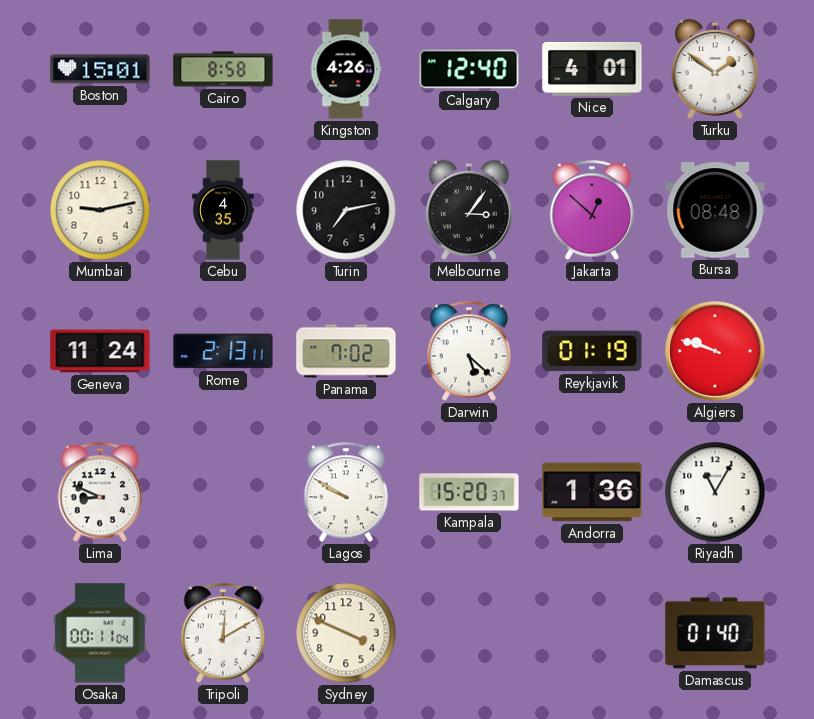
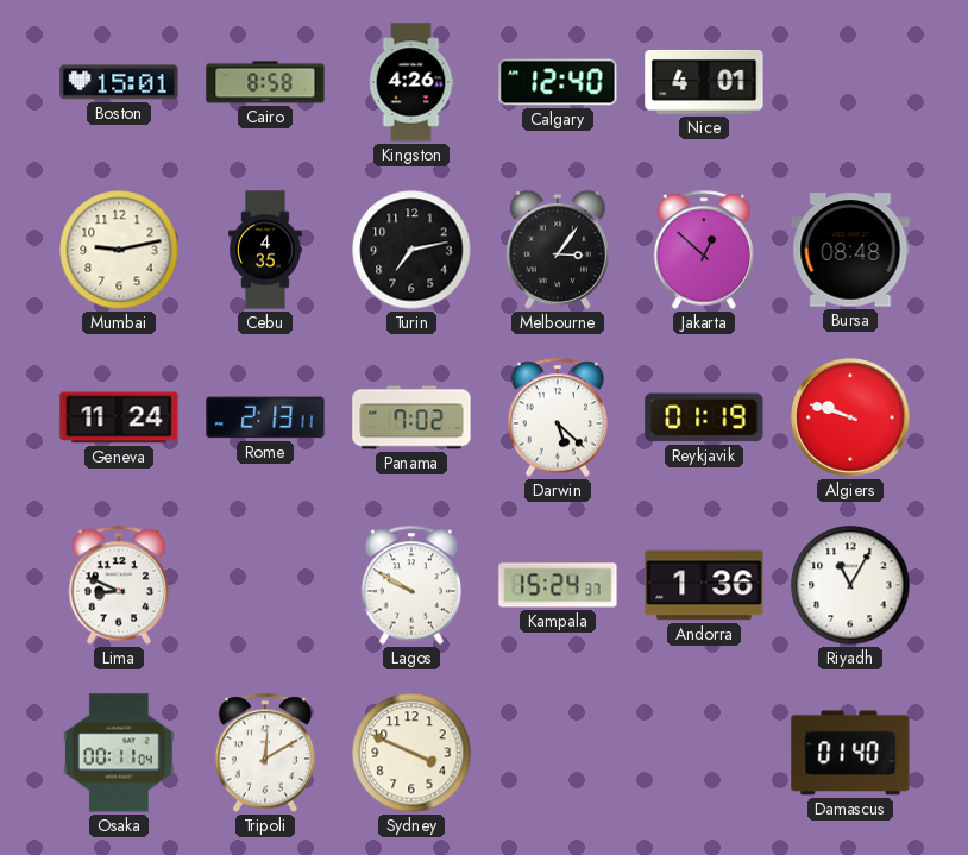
Turku: 1:51 -> none
Kampala: 15:20 -> 15:24
